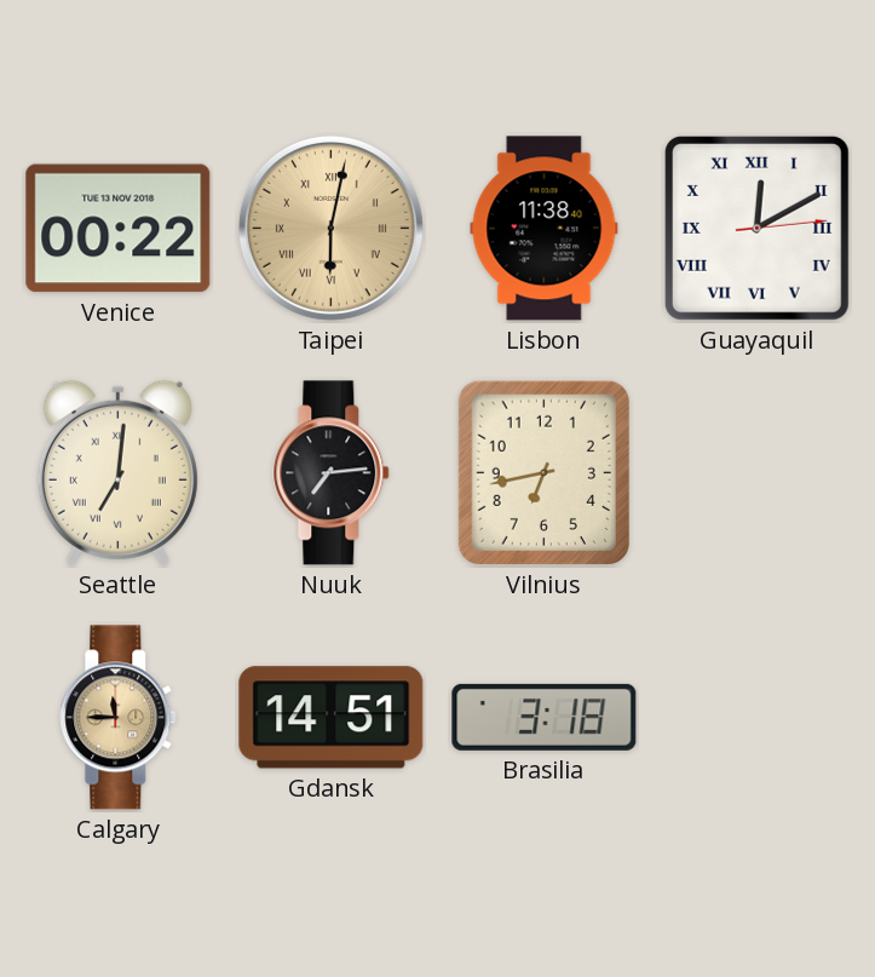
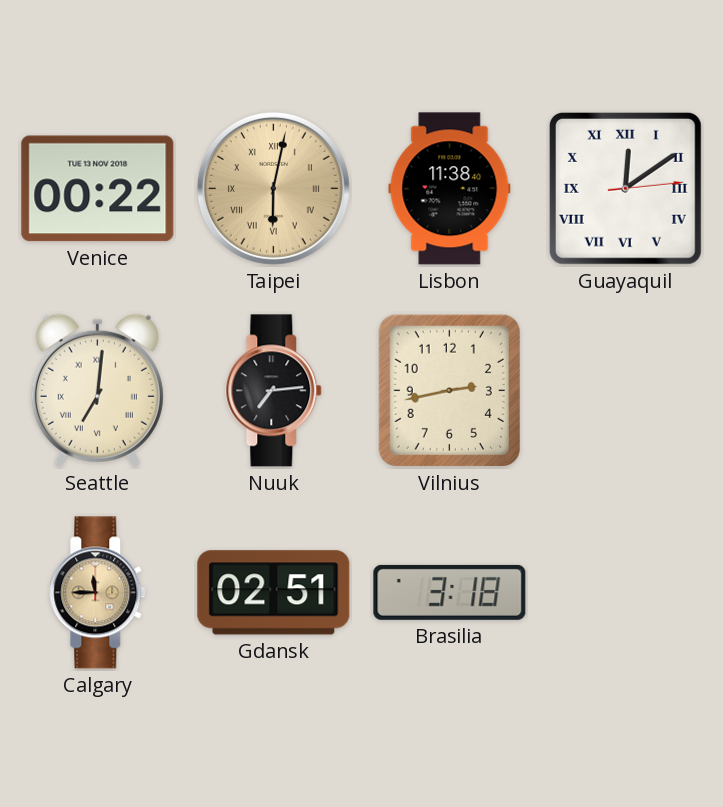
Guayaquil: 12:10 -> 12:09
Vilnius: 6:43 -> 2:43
Gdansk: 14:51 -> 02:51
